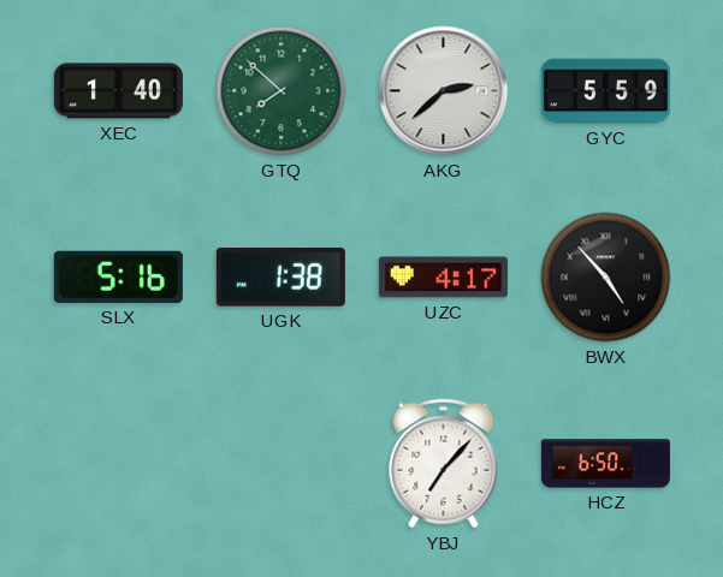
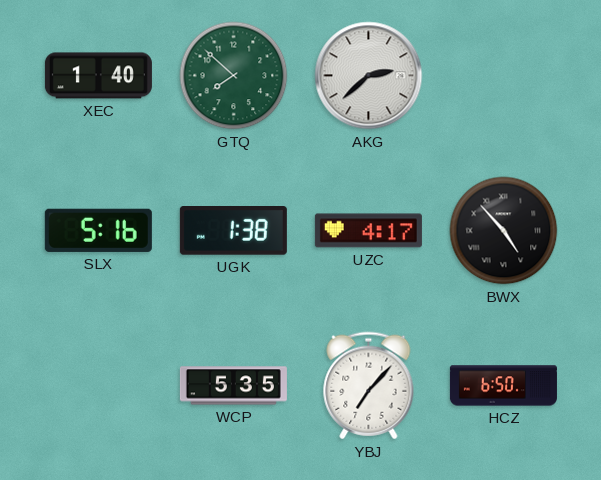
GYC: 5:59 -> none
WCP: none -> 5:35
